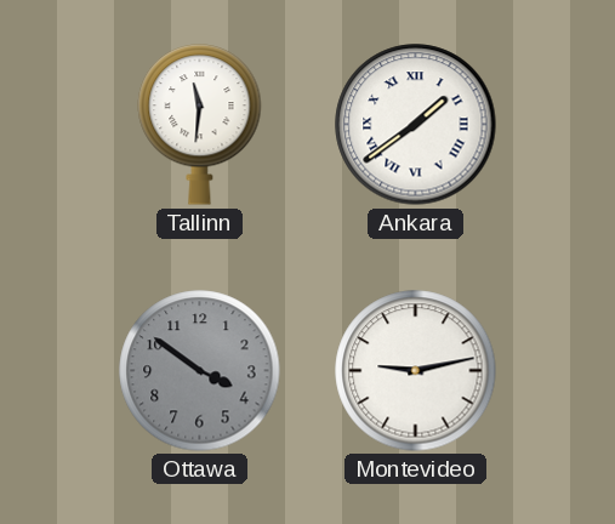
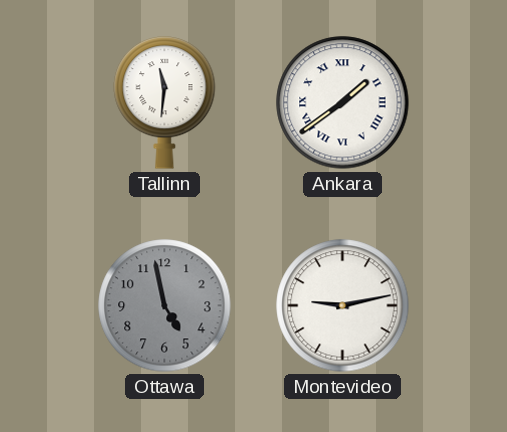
Ottawa: 3:51 -> 4:58
